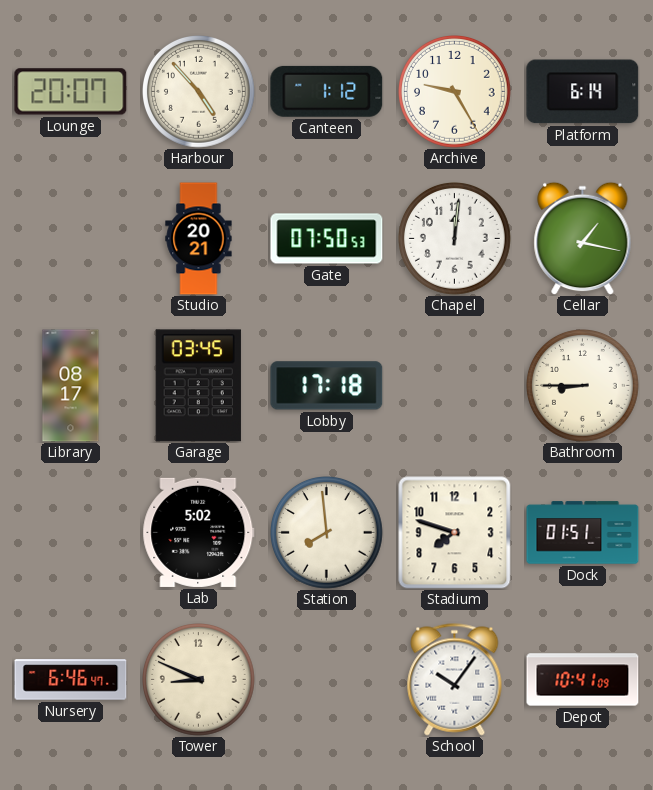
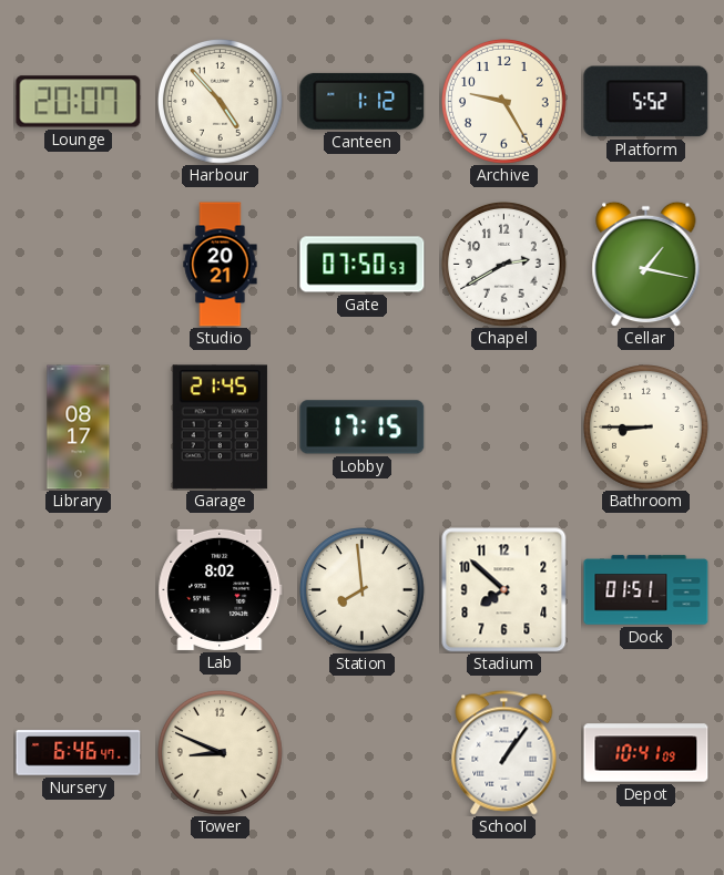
Platform: 6:14 -> 5:52
Chapel: 12:01 -> 2:40
Garage: 03:45 -> 21:45
Lobby: 17:18 -> 17:15
Lab: 5:02 -> 8:02
Stadium: 7:48 -> 7:52
School: 10:06 -> 1:06
